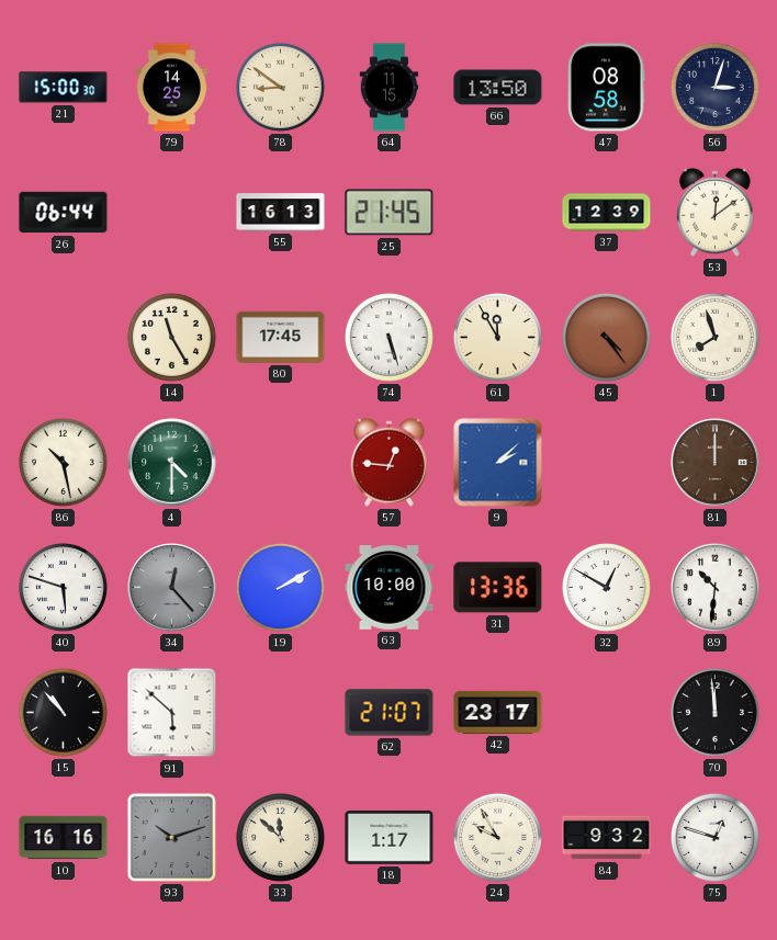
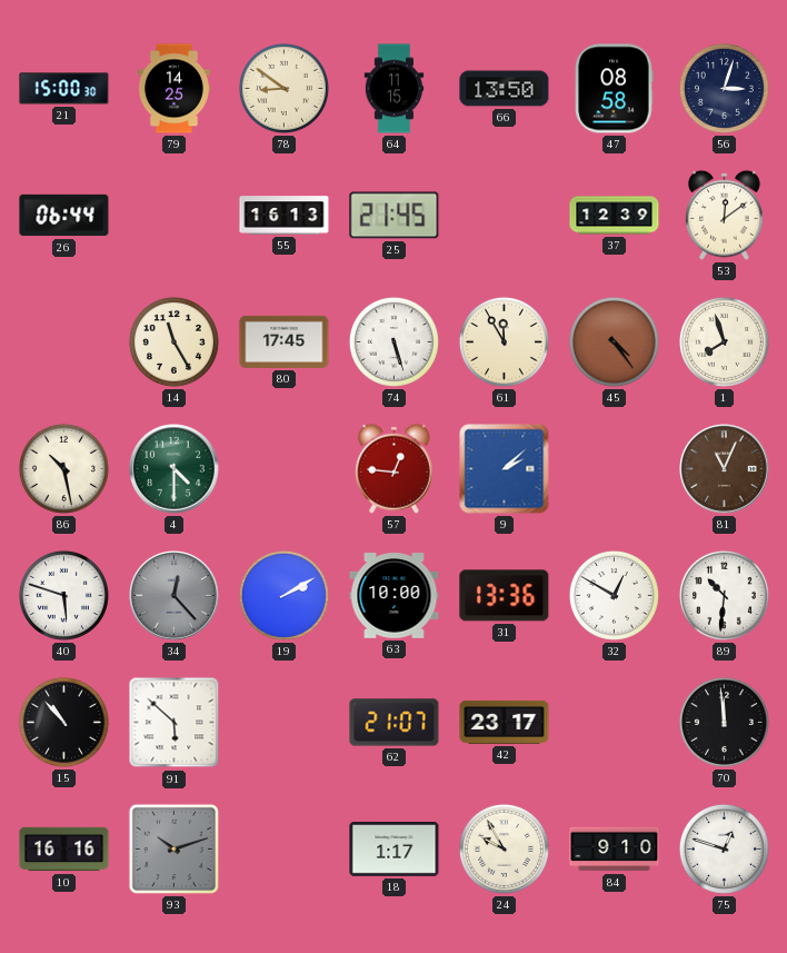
81: 12:00 -> 11:04
33: 11:52 -> none
84: 9:32 -> 9:10
